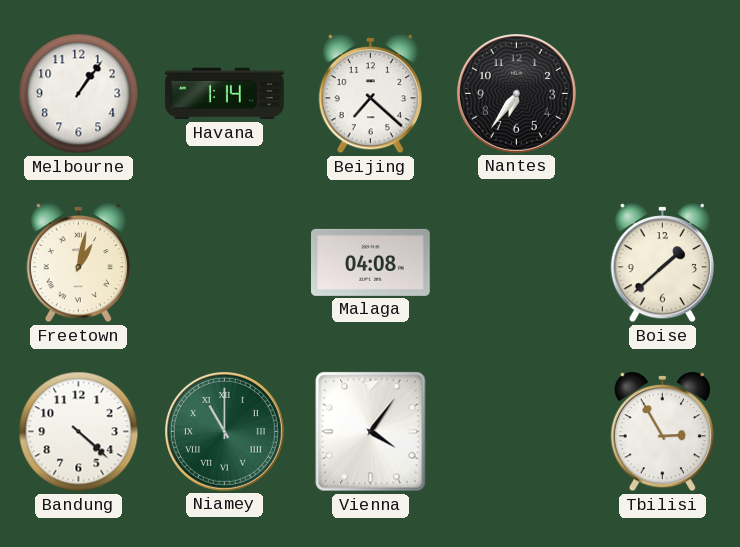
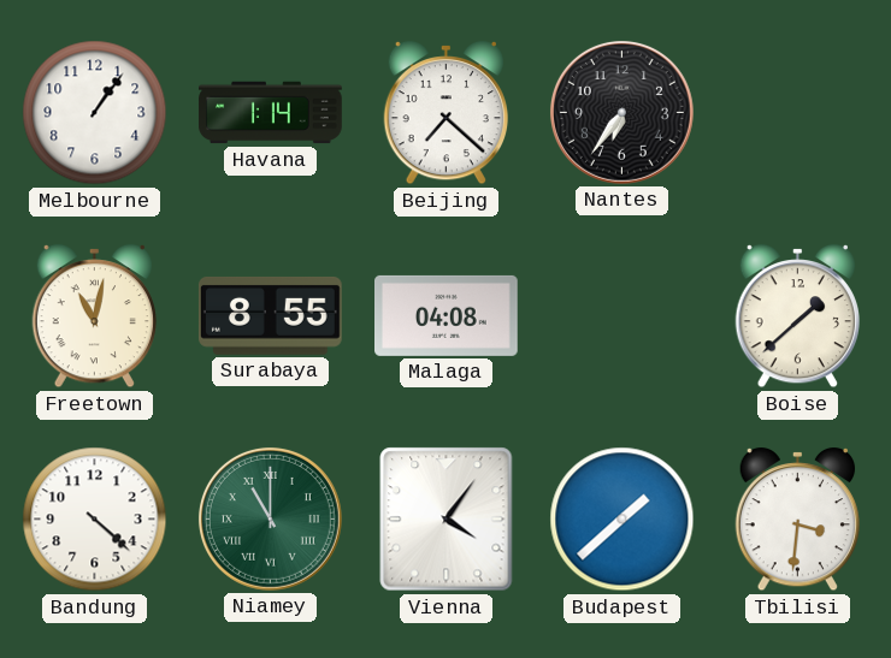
Freetown: 1:02 -> 11:02
Surabaya: none -> 8:55
Budapest: none -> 1:38
Tbilisi: 2:55 -> 3:31
